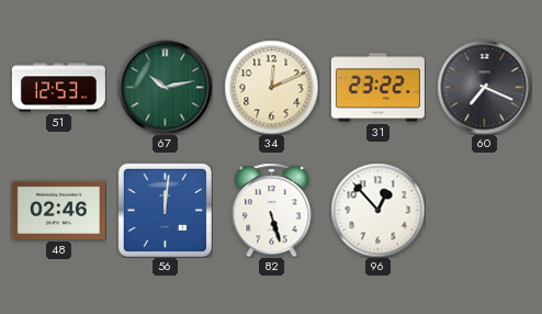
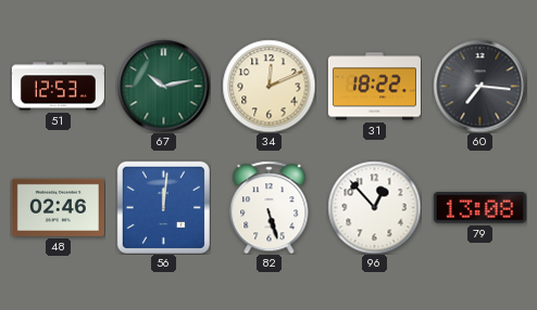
31: 23:22 -> 18:22
60: 7:19 -> 7:16
79: none -> 13:08
